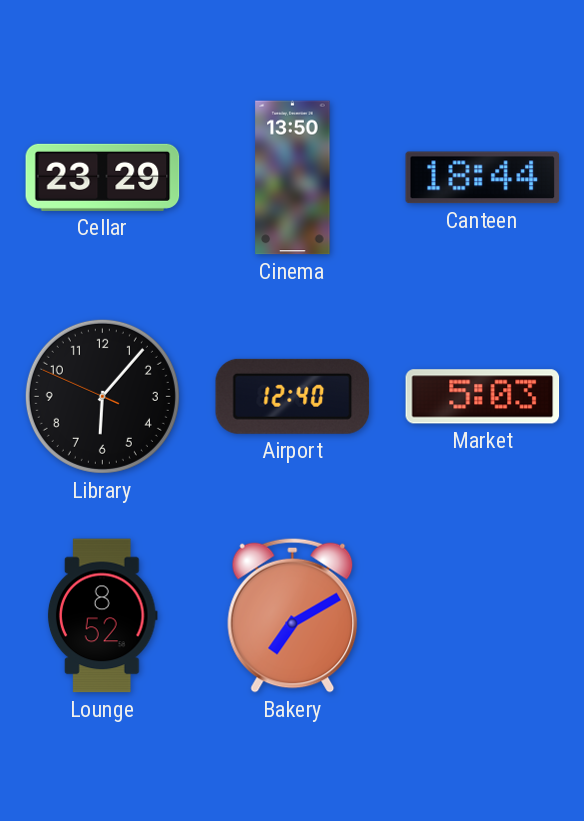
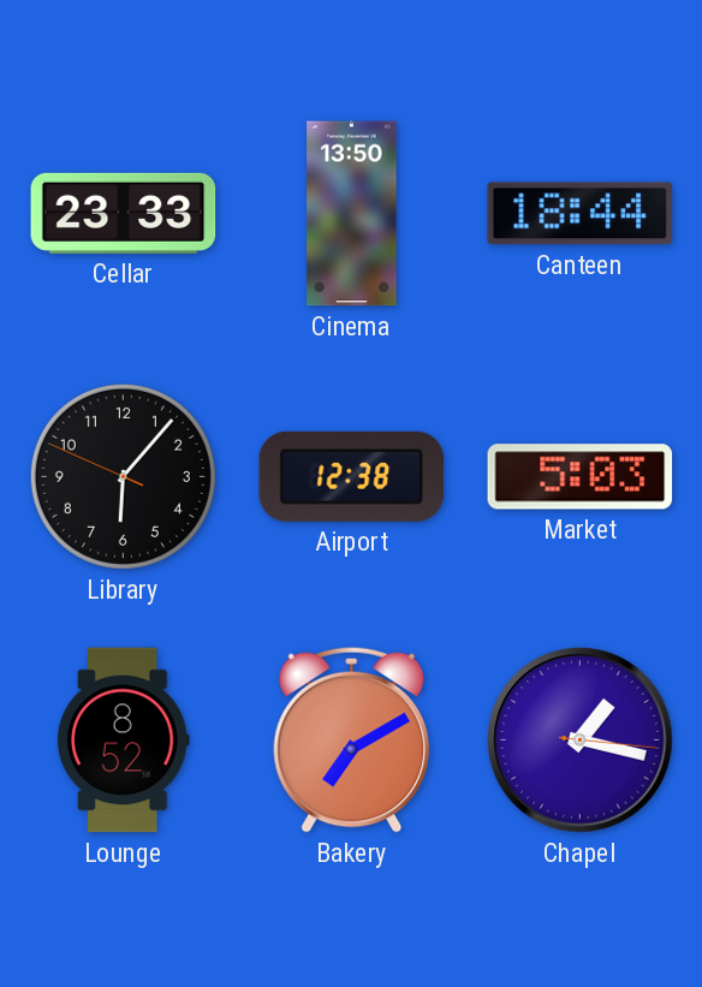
Cellar: 23:29 -> 23:33
Airport: 12:40 -> 12:38
Chapel: none -> 1:17
